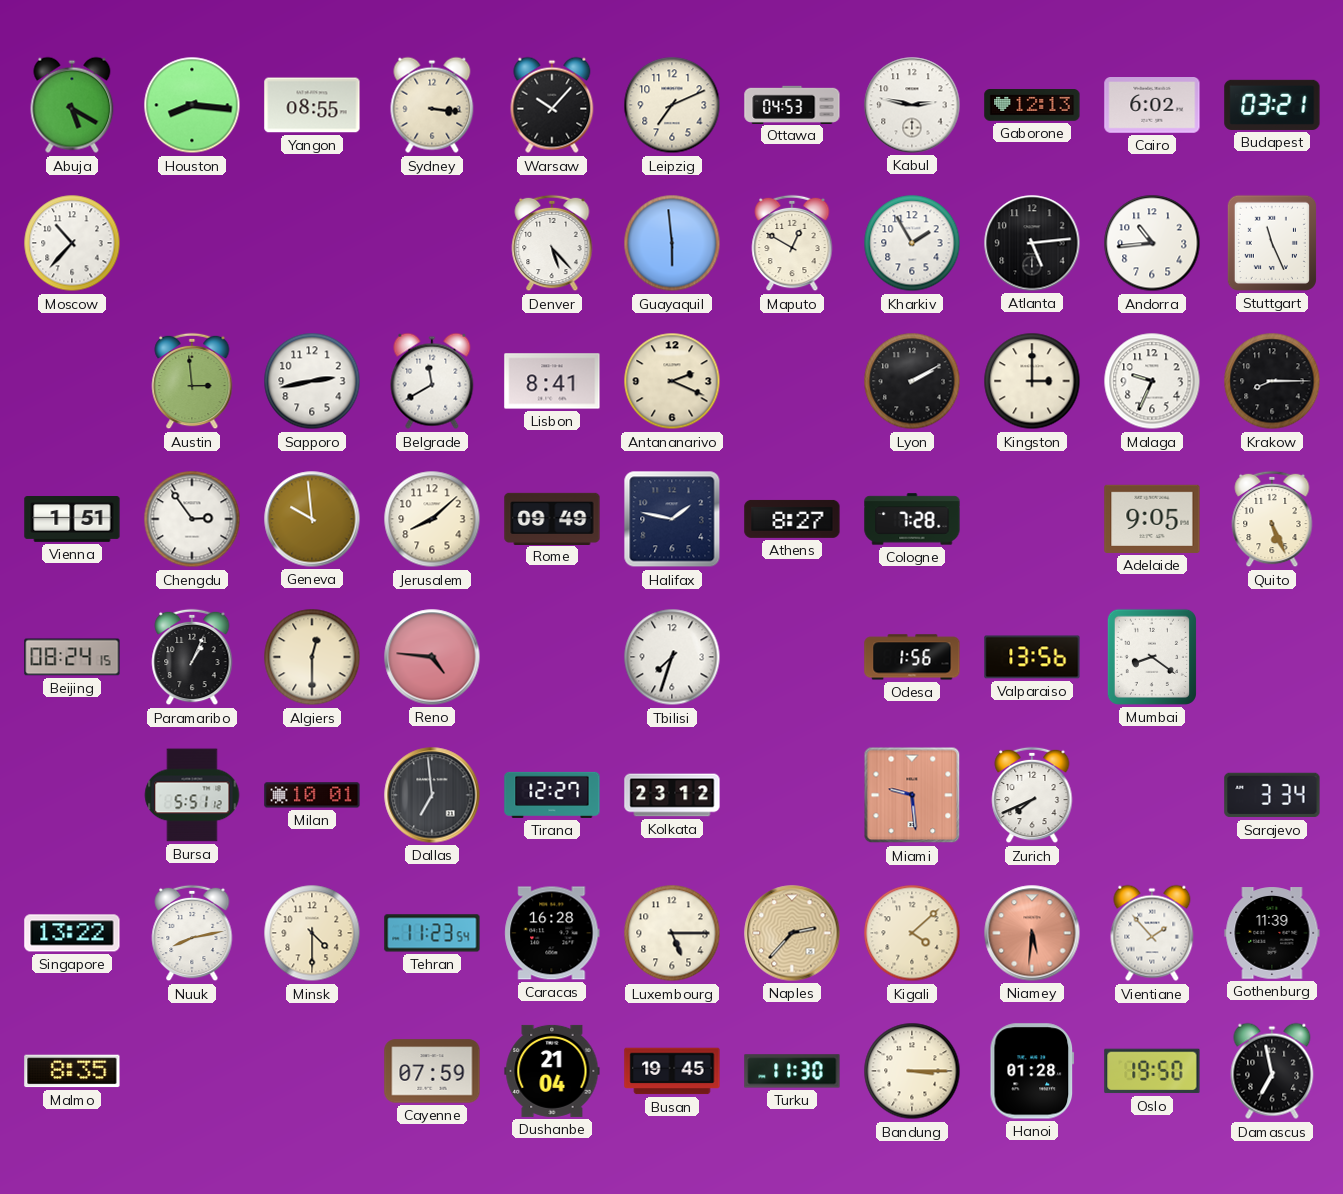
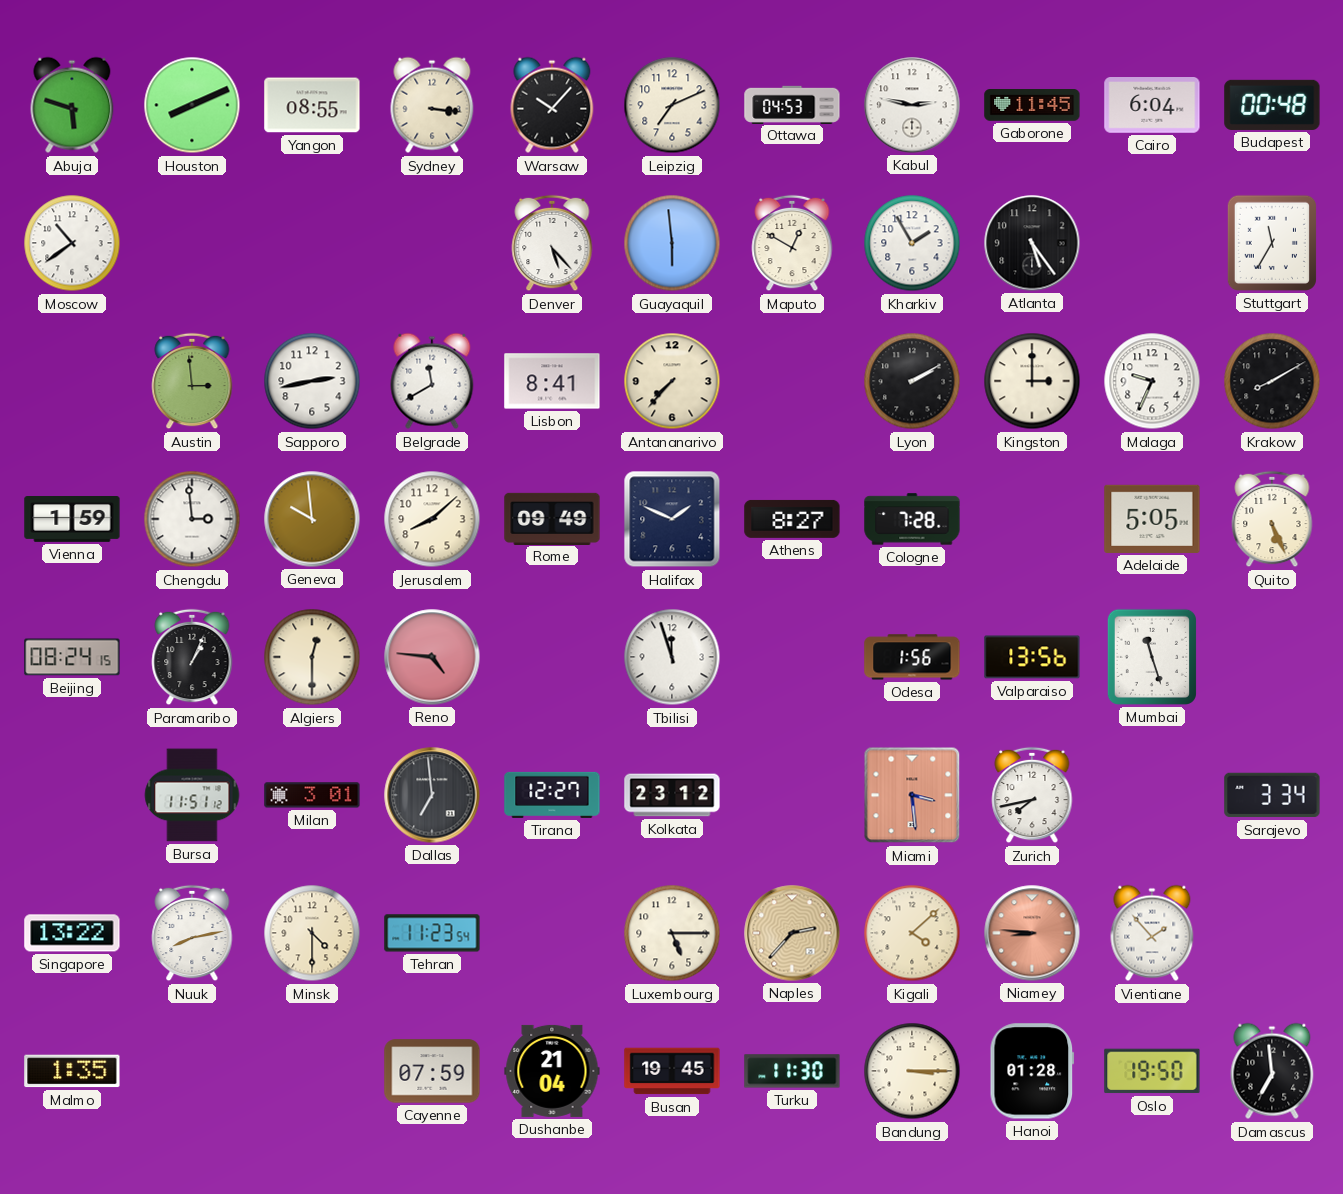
Abuja: 5:20 -> 5:48
Houston: 8:16 -> 8:11
Gaborone: 12:13 -> 11:45
Cairo: 6:02 -> 6:04
Budapest: 03:21 -> 00:48
Moscow: 10:37 -> 10:39
Atlanta: 5:14 -> 5:24
Andorra: 10:44 -> none
Stuttgart: 11:26 -> 11:35
Antananarivo: 2:19 -> 7:37
Krakow: 8:15 -> 8:10
Vienna: 1:51 -> 1:59
Chengdu: 2:54 -> 2:59
Halifax: 1:47 -> 1:49
Adelaide: 9:05 -> 5:05
Tbilisi: 7:33 -> 11:57
Mumbai: 8:21 -> 11:27
Bursa: 5:51 -> 11:51
Milan: 10:01 -> 3:01
Miami: 9:29 -> 3:29
Zurich: 7:41 -> 7:43
Caracas: 16:28 -> none
Niamey: 5:31 -> 8:46
Gothenburg: 11:39 -> none
Malmo: 8:35 -> 1:35
Damascus: 6:58 -> 6:59
